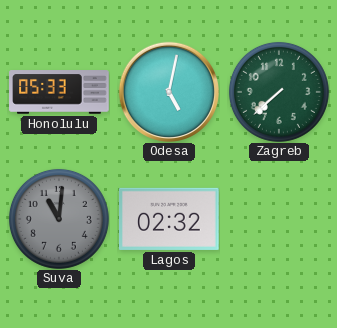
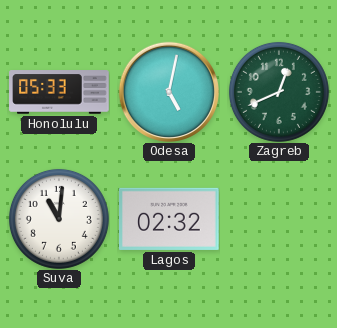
Zagreb: 7:38 -> 12:41
Suva dial: grey -> white
